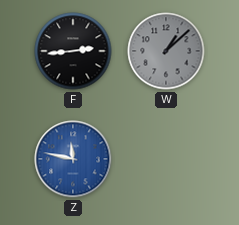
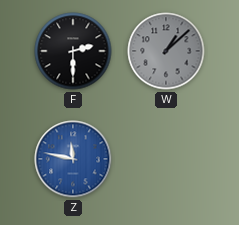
F: 2:44 -> 2:30
